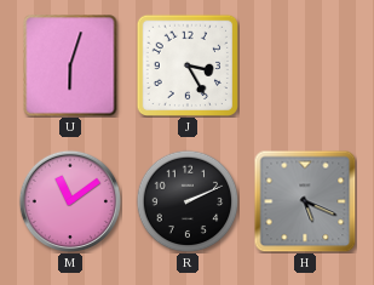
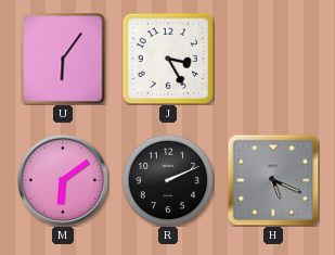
U: 6:03 -> 6:06
M: 11:09 -> 6:09
